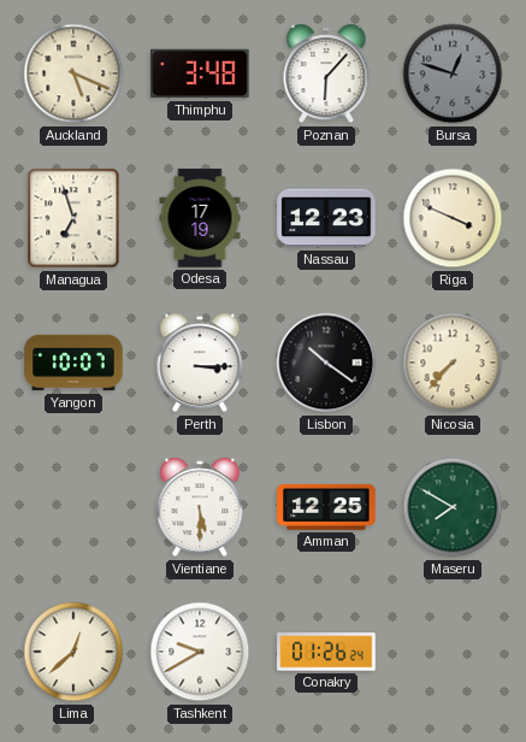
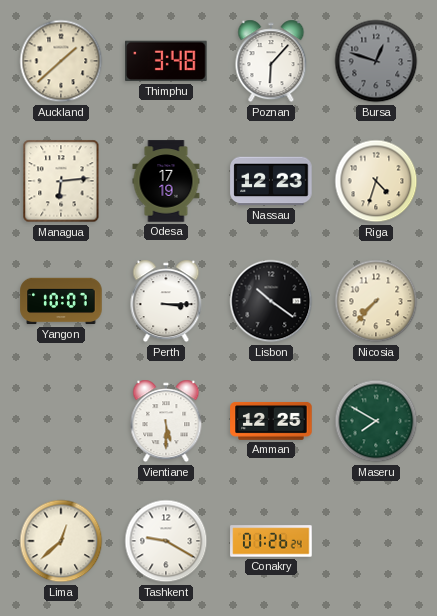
Auckland: 5:19 -> 1:38
Managua: 6:57 -> 6:14
Riga: 3:49 -> 4:33
Tashkent: 9:40 -> 9:20
